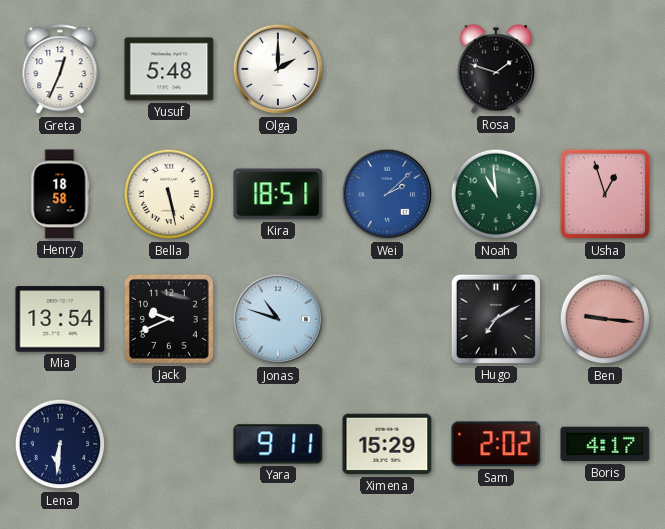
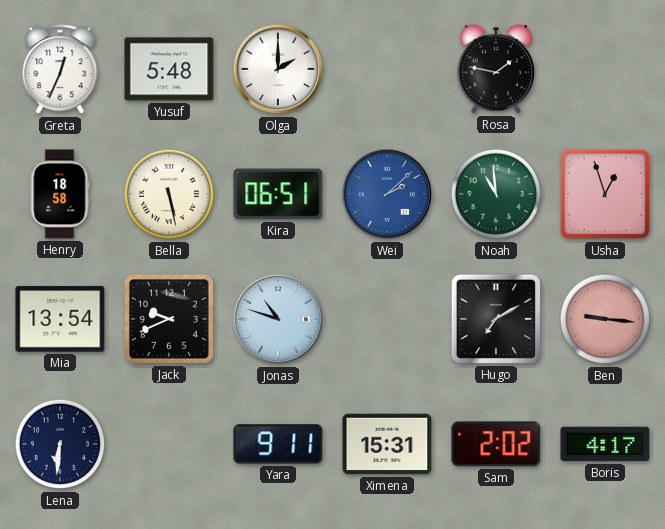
Rosa: 1:48 -> 1:47
Kira: 18:51 -> 06:51
Ximena: 15:29 -> 15:31
